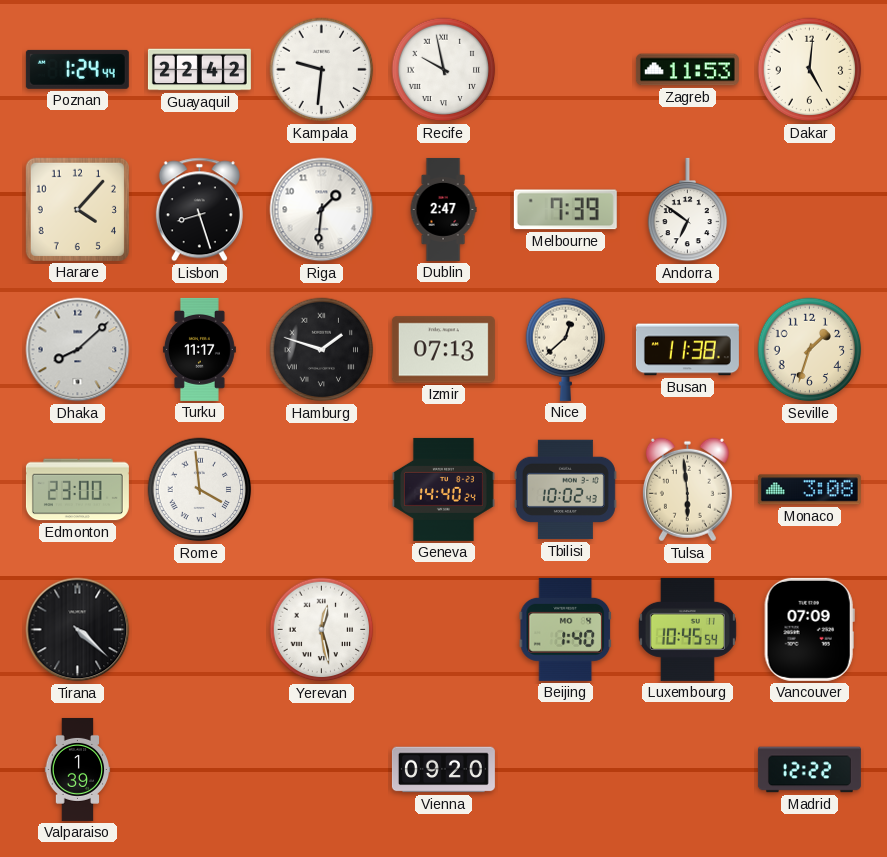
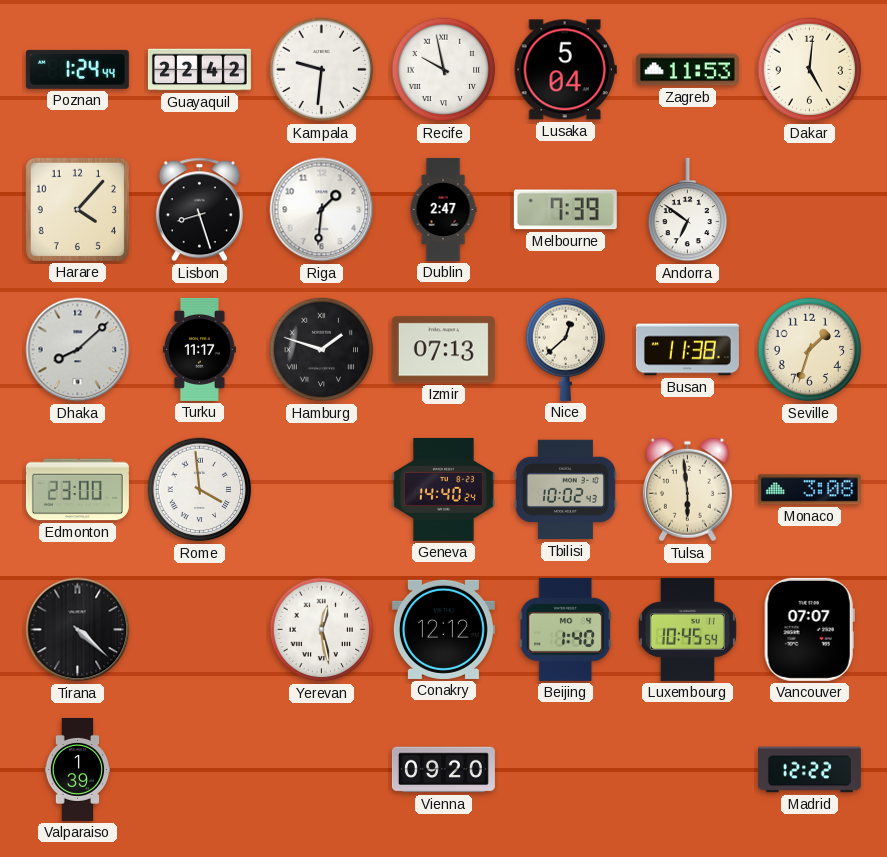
Lusaka: none -> 5:04
Conakry: none -> 12:12
Vancouver: 07:09 -> 07:07
